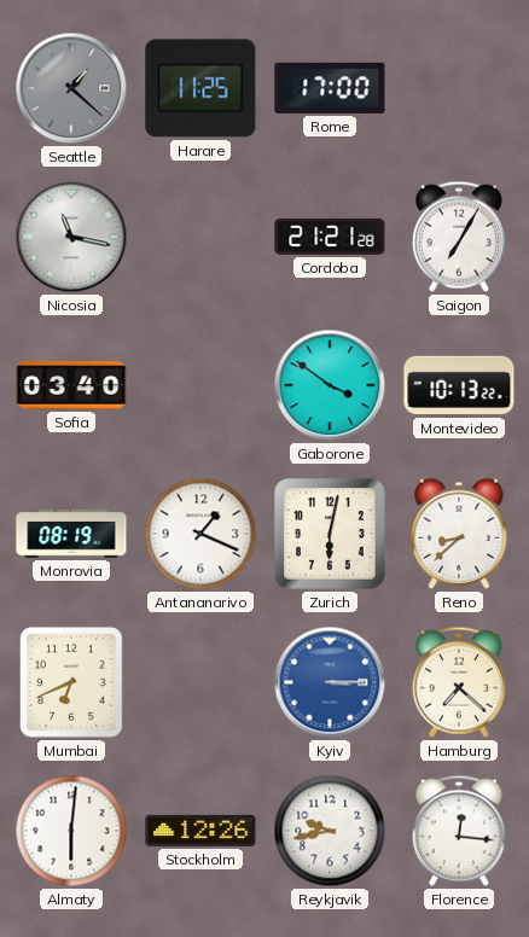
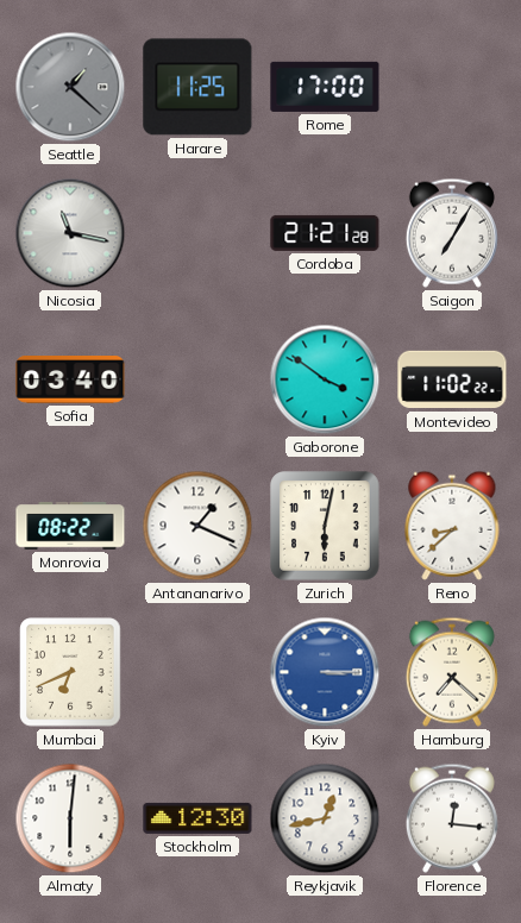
Montevideo: 10:13 -> 11:02
Monrovia: 08:19 -> 08:22
Stockholm: 12:26 -> 12:30
Reykjavik: 9:43 -> 12:43
